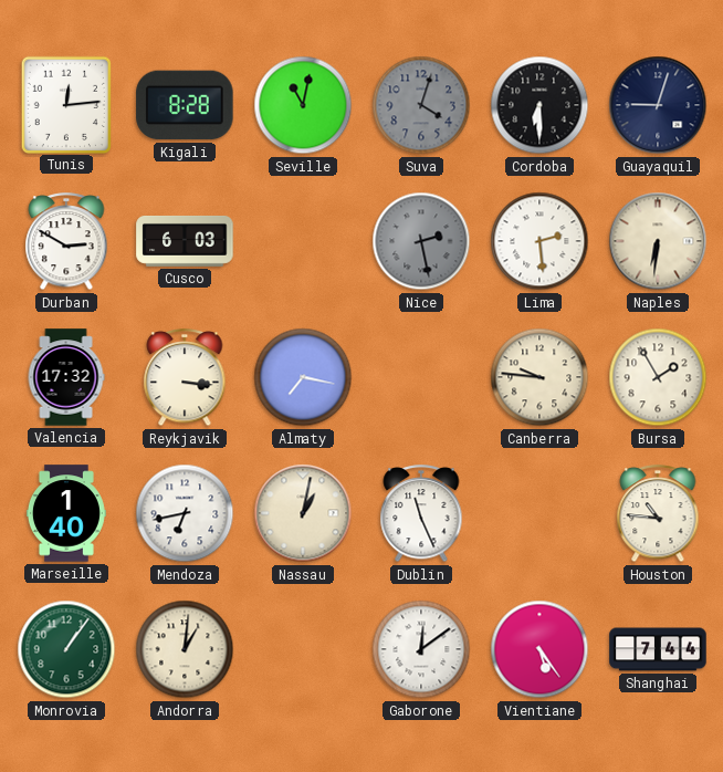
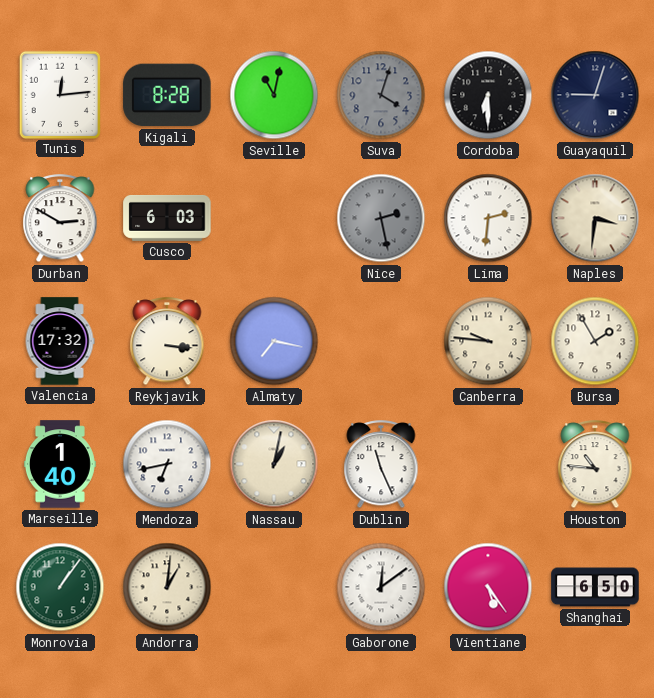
Lima: 2:29 -> 2:31
Naples: 6:31 -> 3:31
Shanghai: 7:44 -> 6:50
